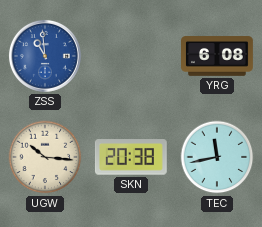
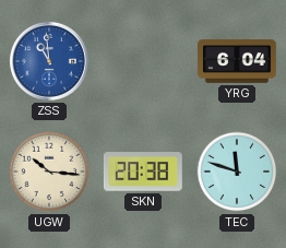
YRG: 6:08 -> 6:04
TEC: 11:43 -> 11:48
